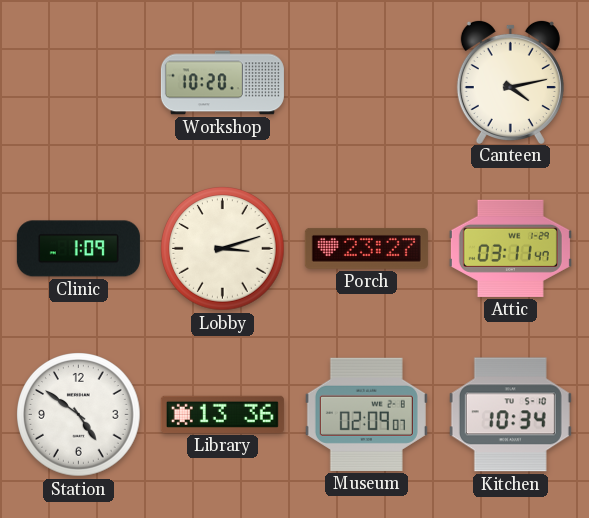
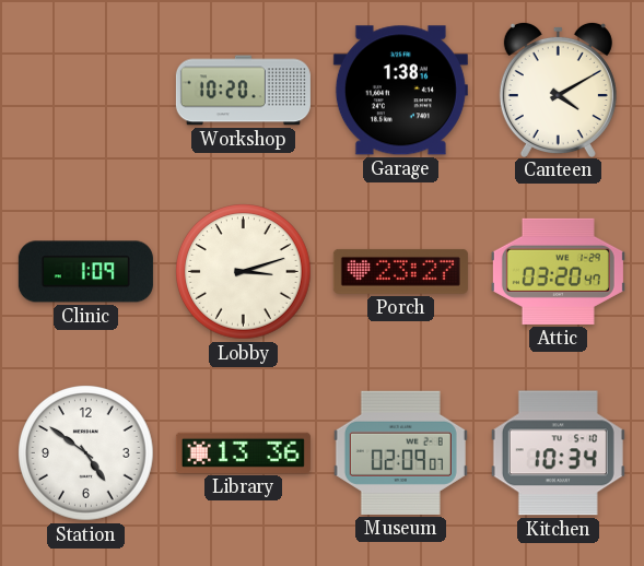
Garage: none -> 1:38
Canteen: 4:13 -> 4:10
Attic: 03:11 -> 03:20
